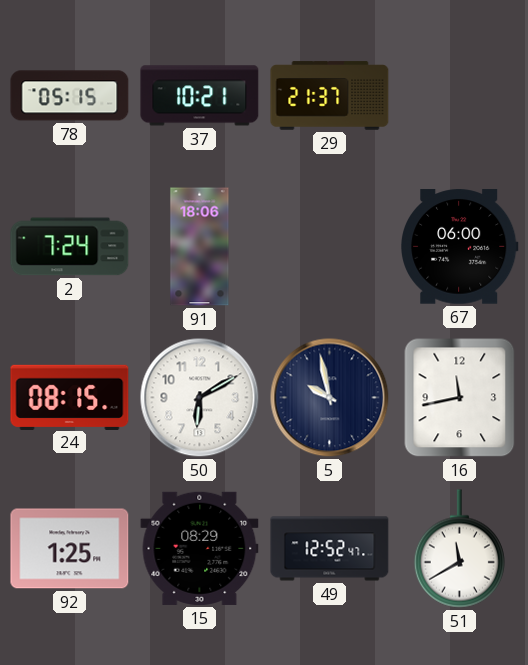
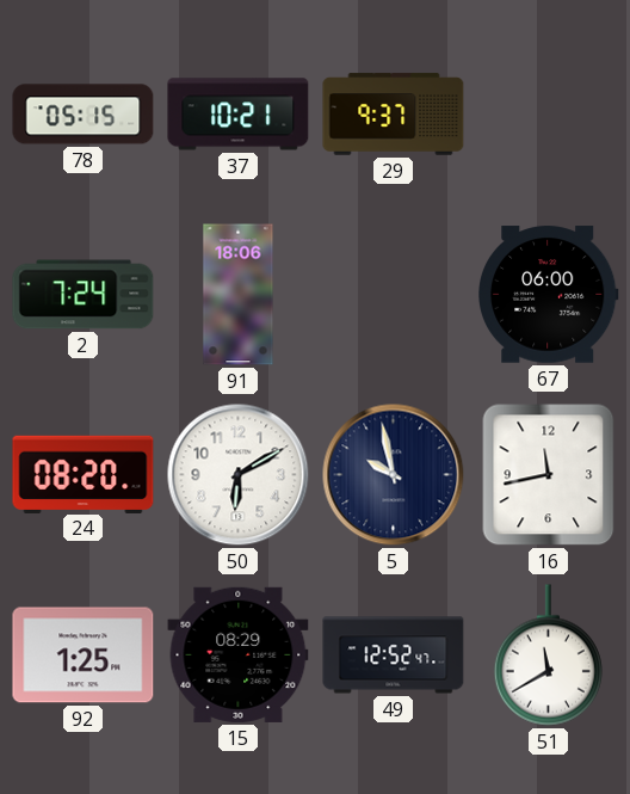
29: 21:37 -> 9:37
24: 08:15 -> 08:20
